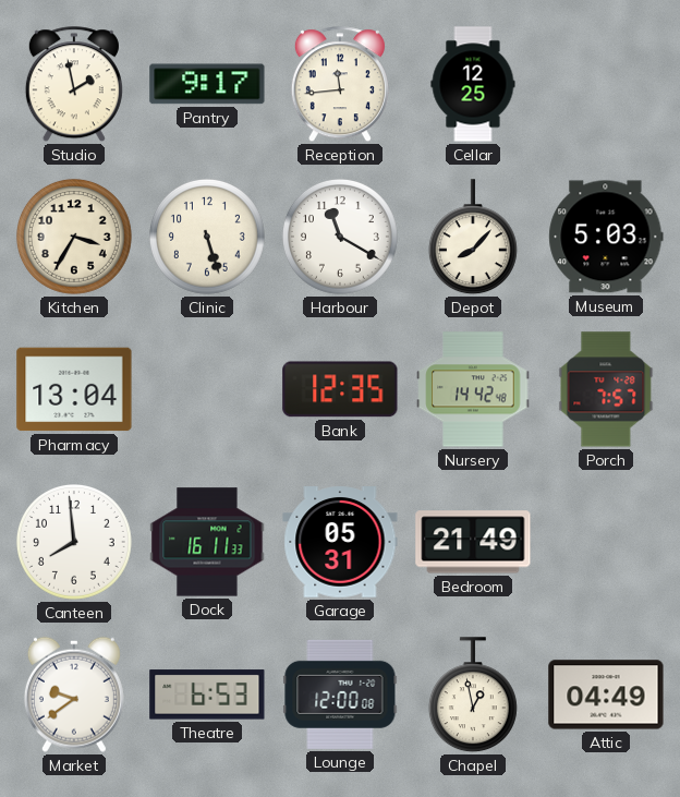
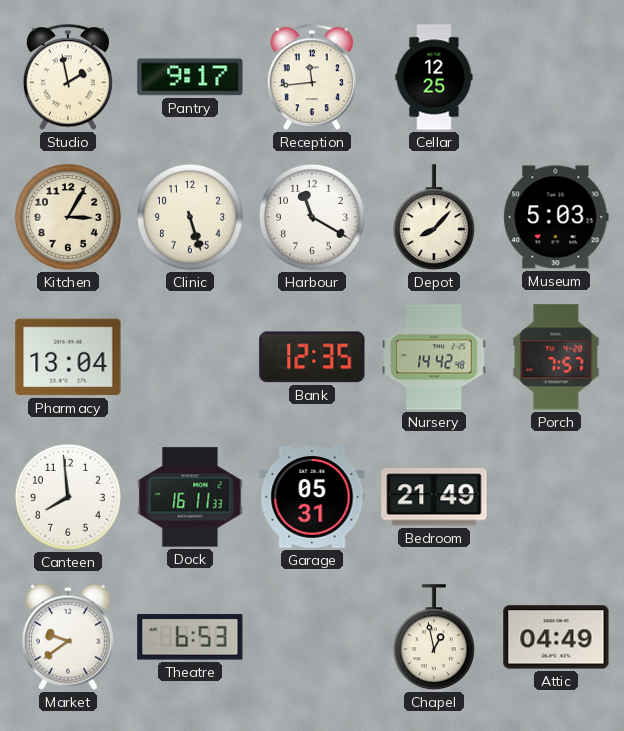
Kitchen: 3:35 -> 3:05
Lounge: 12:00 -> none
